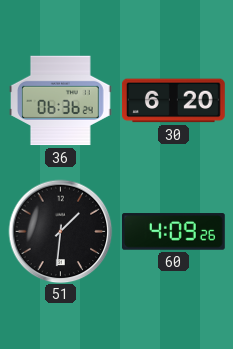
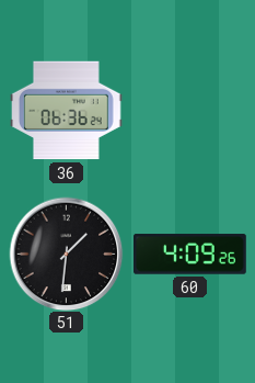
30: 6:20 -> none
